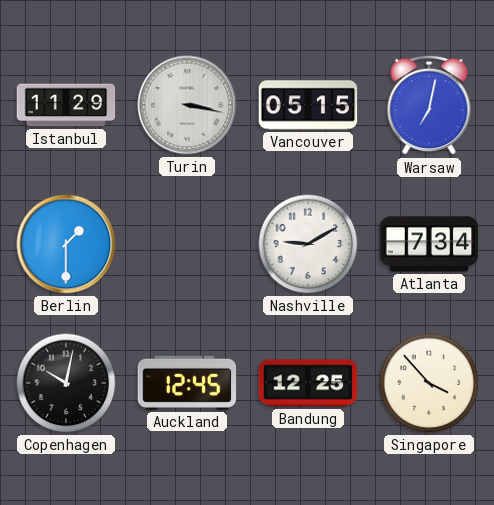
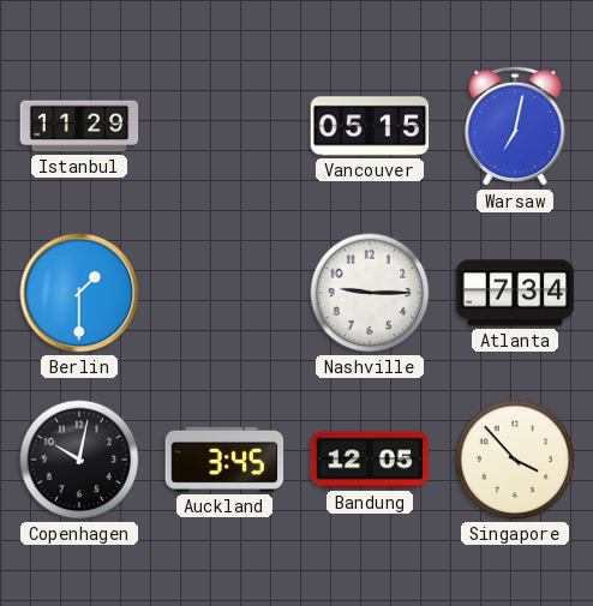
Turin: 3:17 -> none
Nashville: 9:10 -> 9:15
Auckland: 12:45 -> 3:45
Bandung: 12:25 -> 12:05
